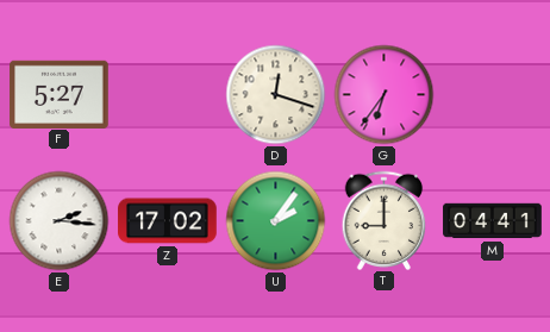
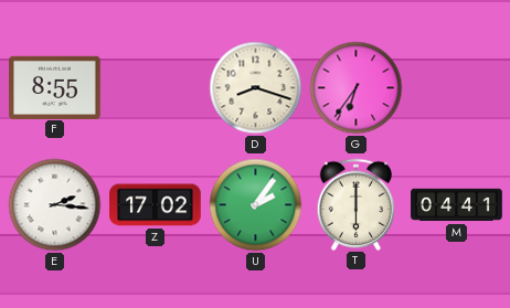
F: 5:27 -> 8:55
D: 12:18 -> 8:18
T: 9:00 -> 6:00
